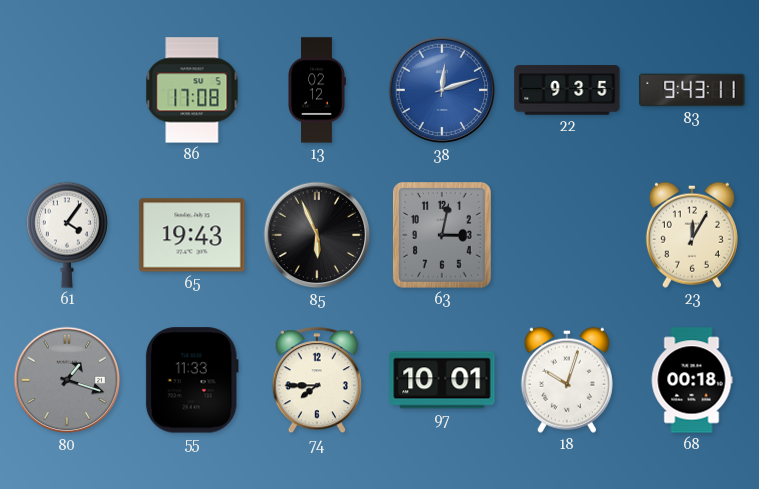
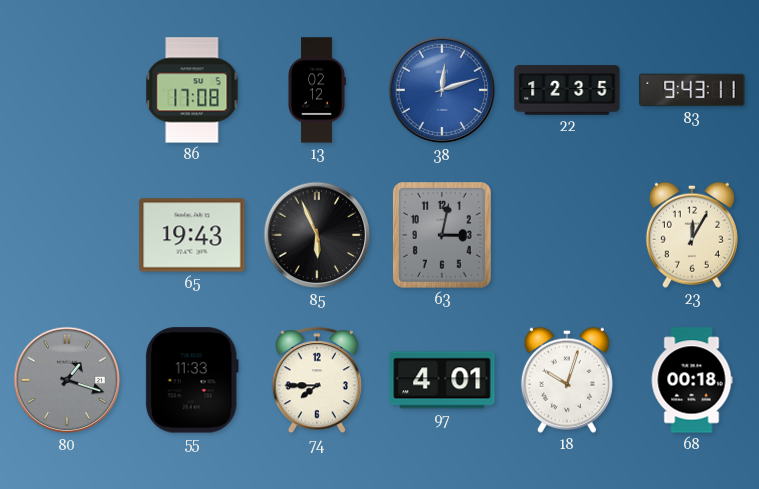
22: 9:35 -> 12:35
61: 4:06 -> none
97: 10:01 -> 4:01
